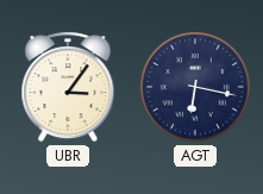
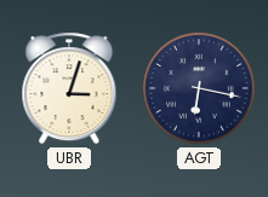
UBR: 3:06 -> 3:03
